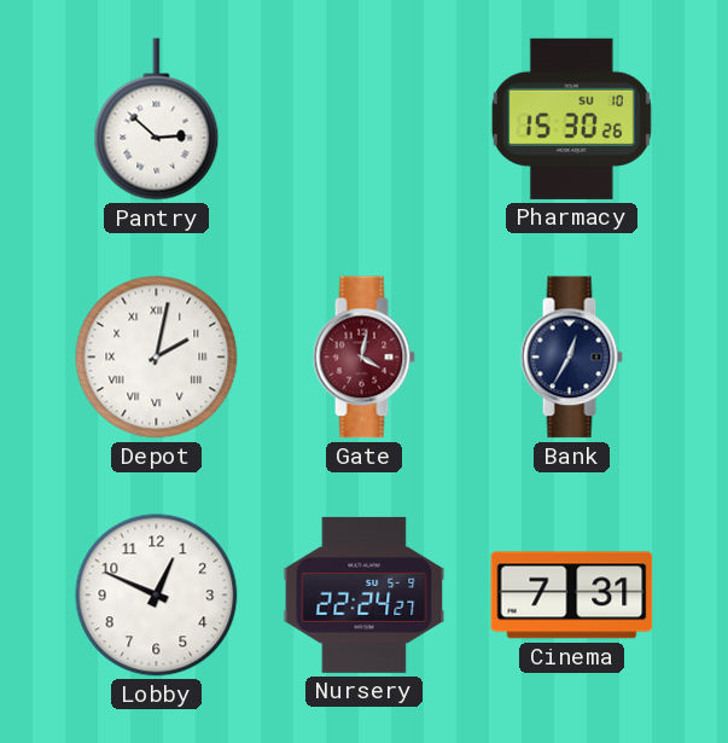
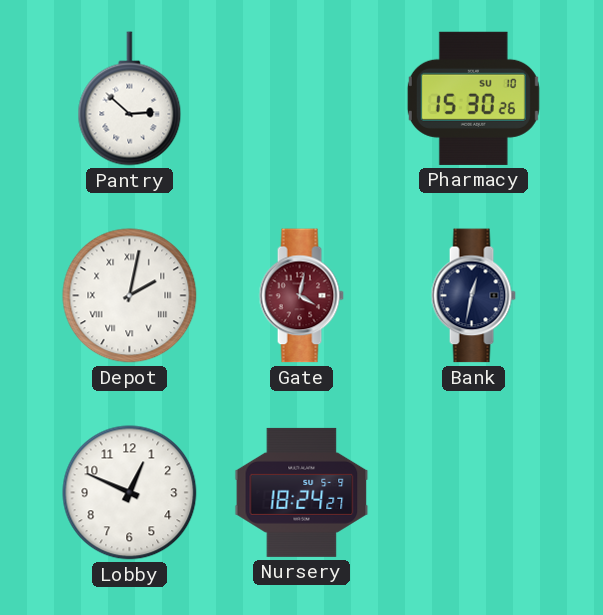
Bank: 12:35 -> 12:32
Nursery: 22:24 -> 18:24
Cinema: 7:31 -> none
